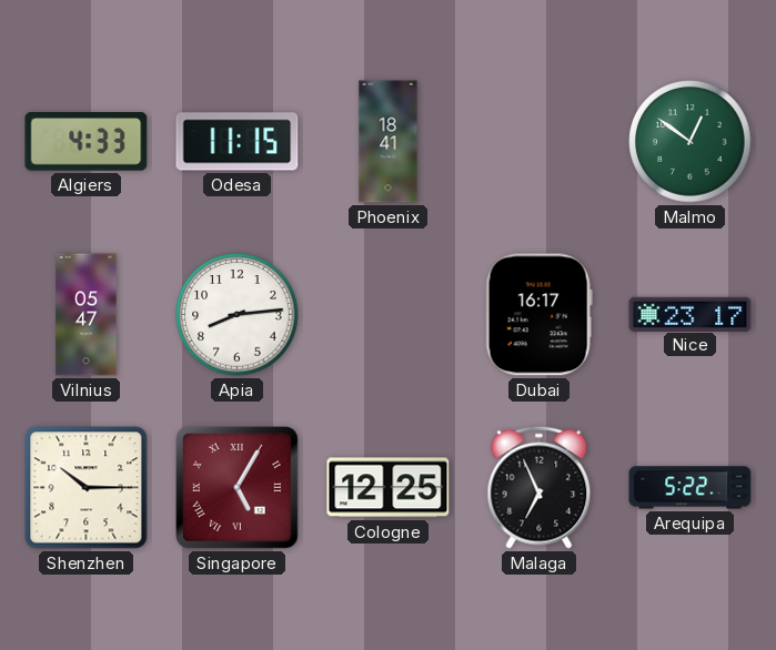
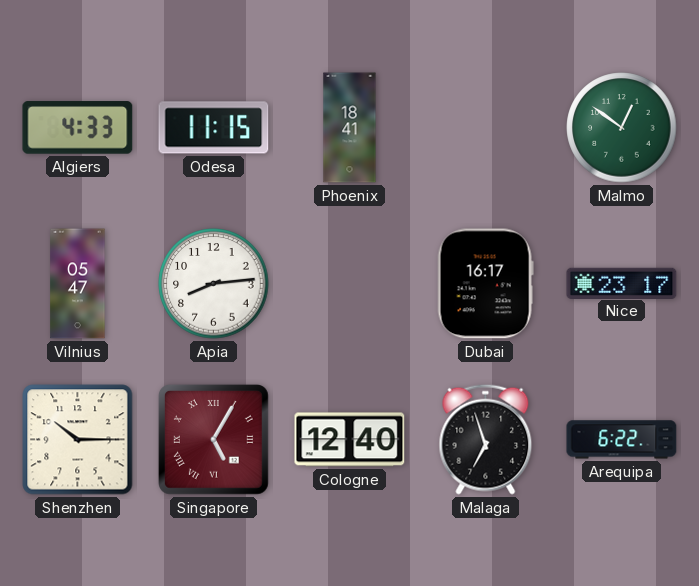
Cologne: 12:25 -> 12:40
Malaga: 6:56 -> 6:57
Arequipa: 5:22 -> 6:22
